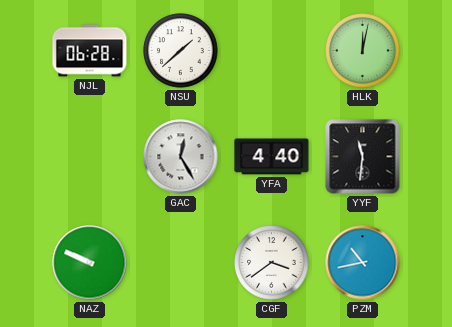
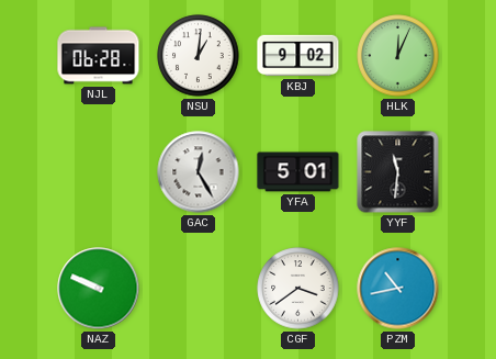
NSU: 1:38 -> 1:01
KBJ: none -> 9:02
HLK: 12:02 -> 12:04
YFA: 4:40 -> 5:01
